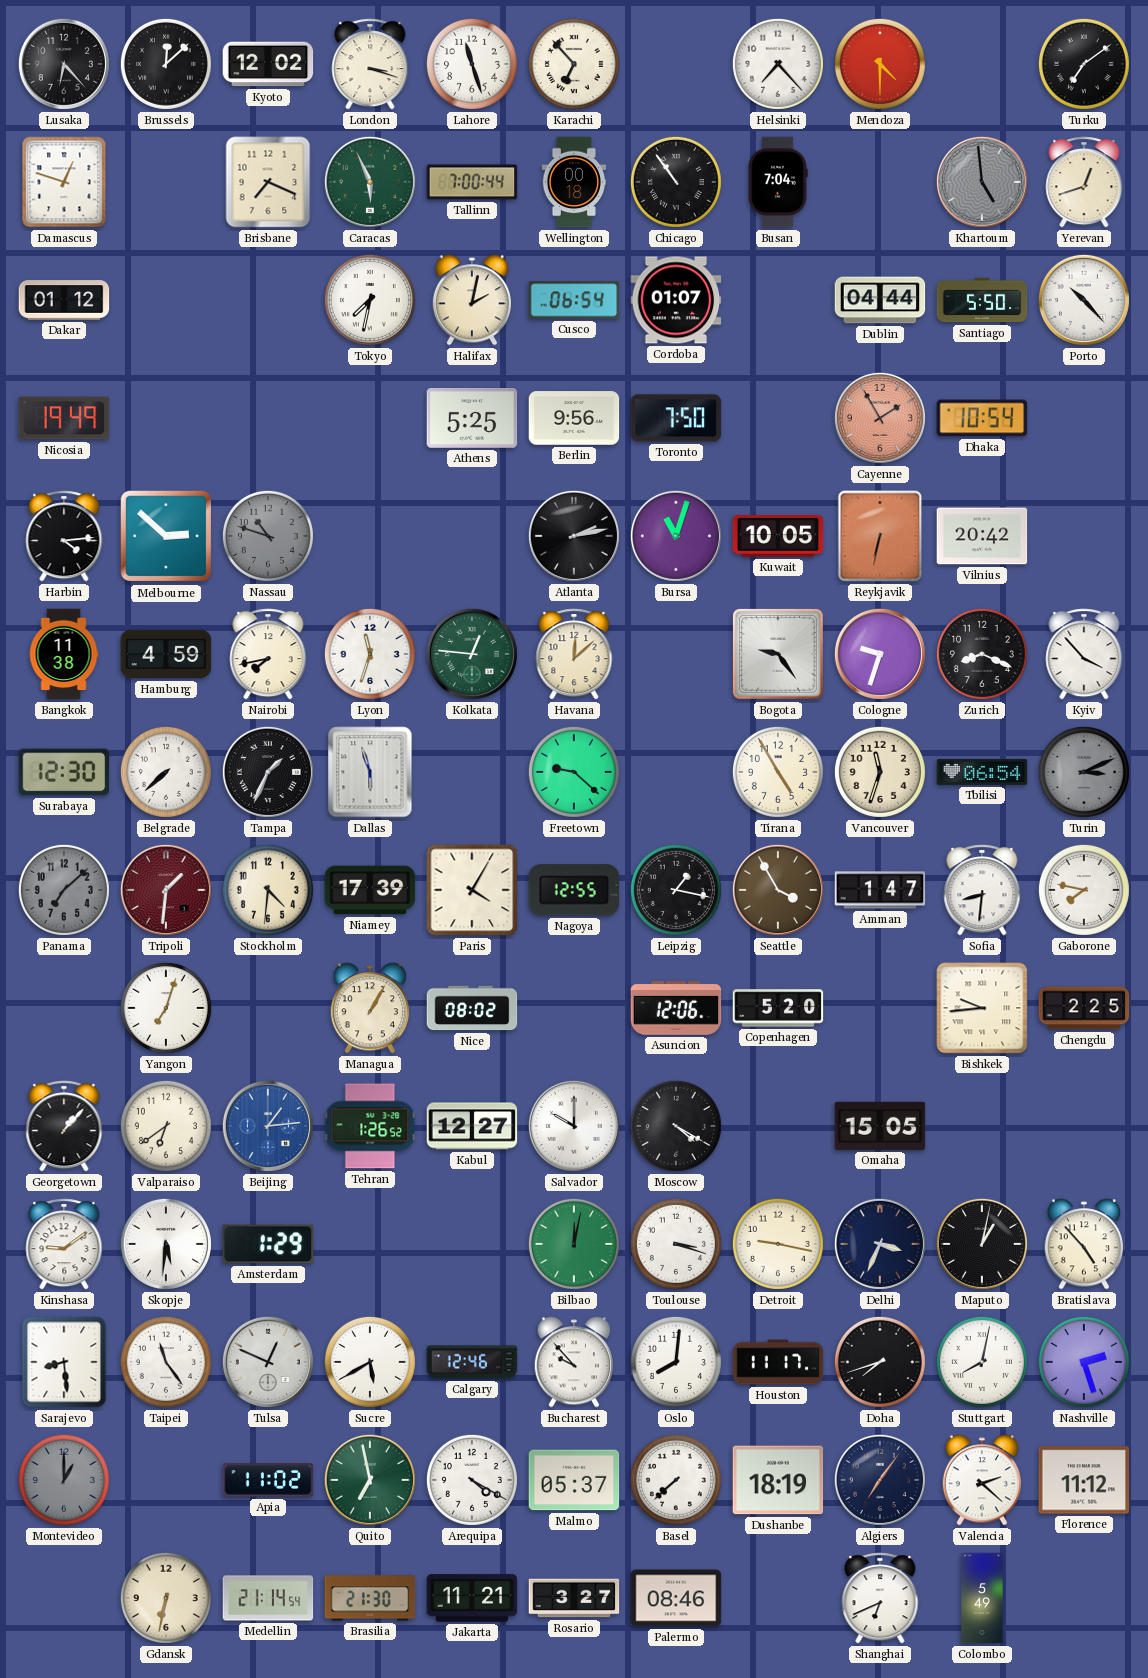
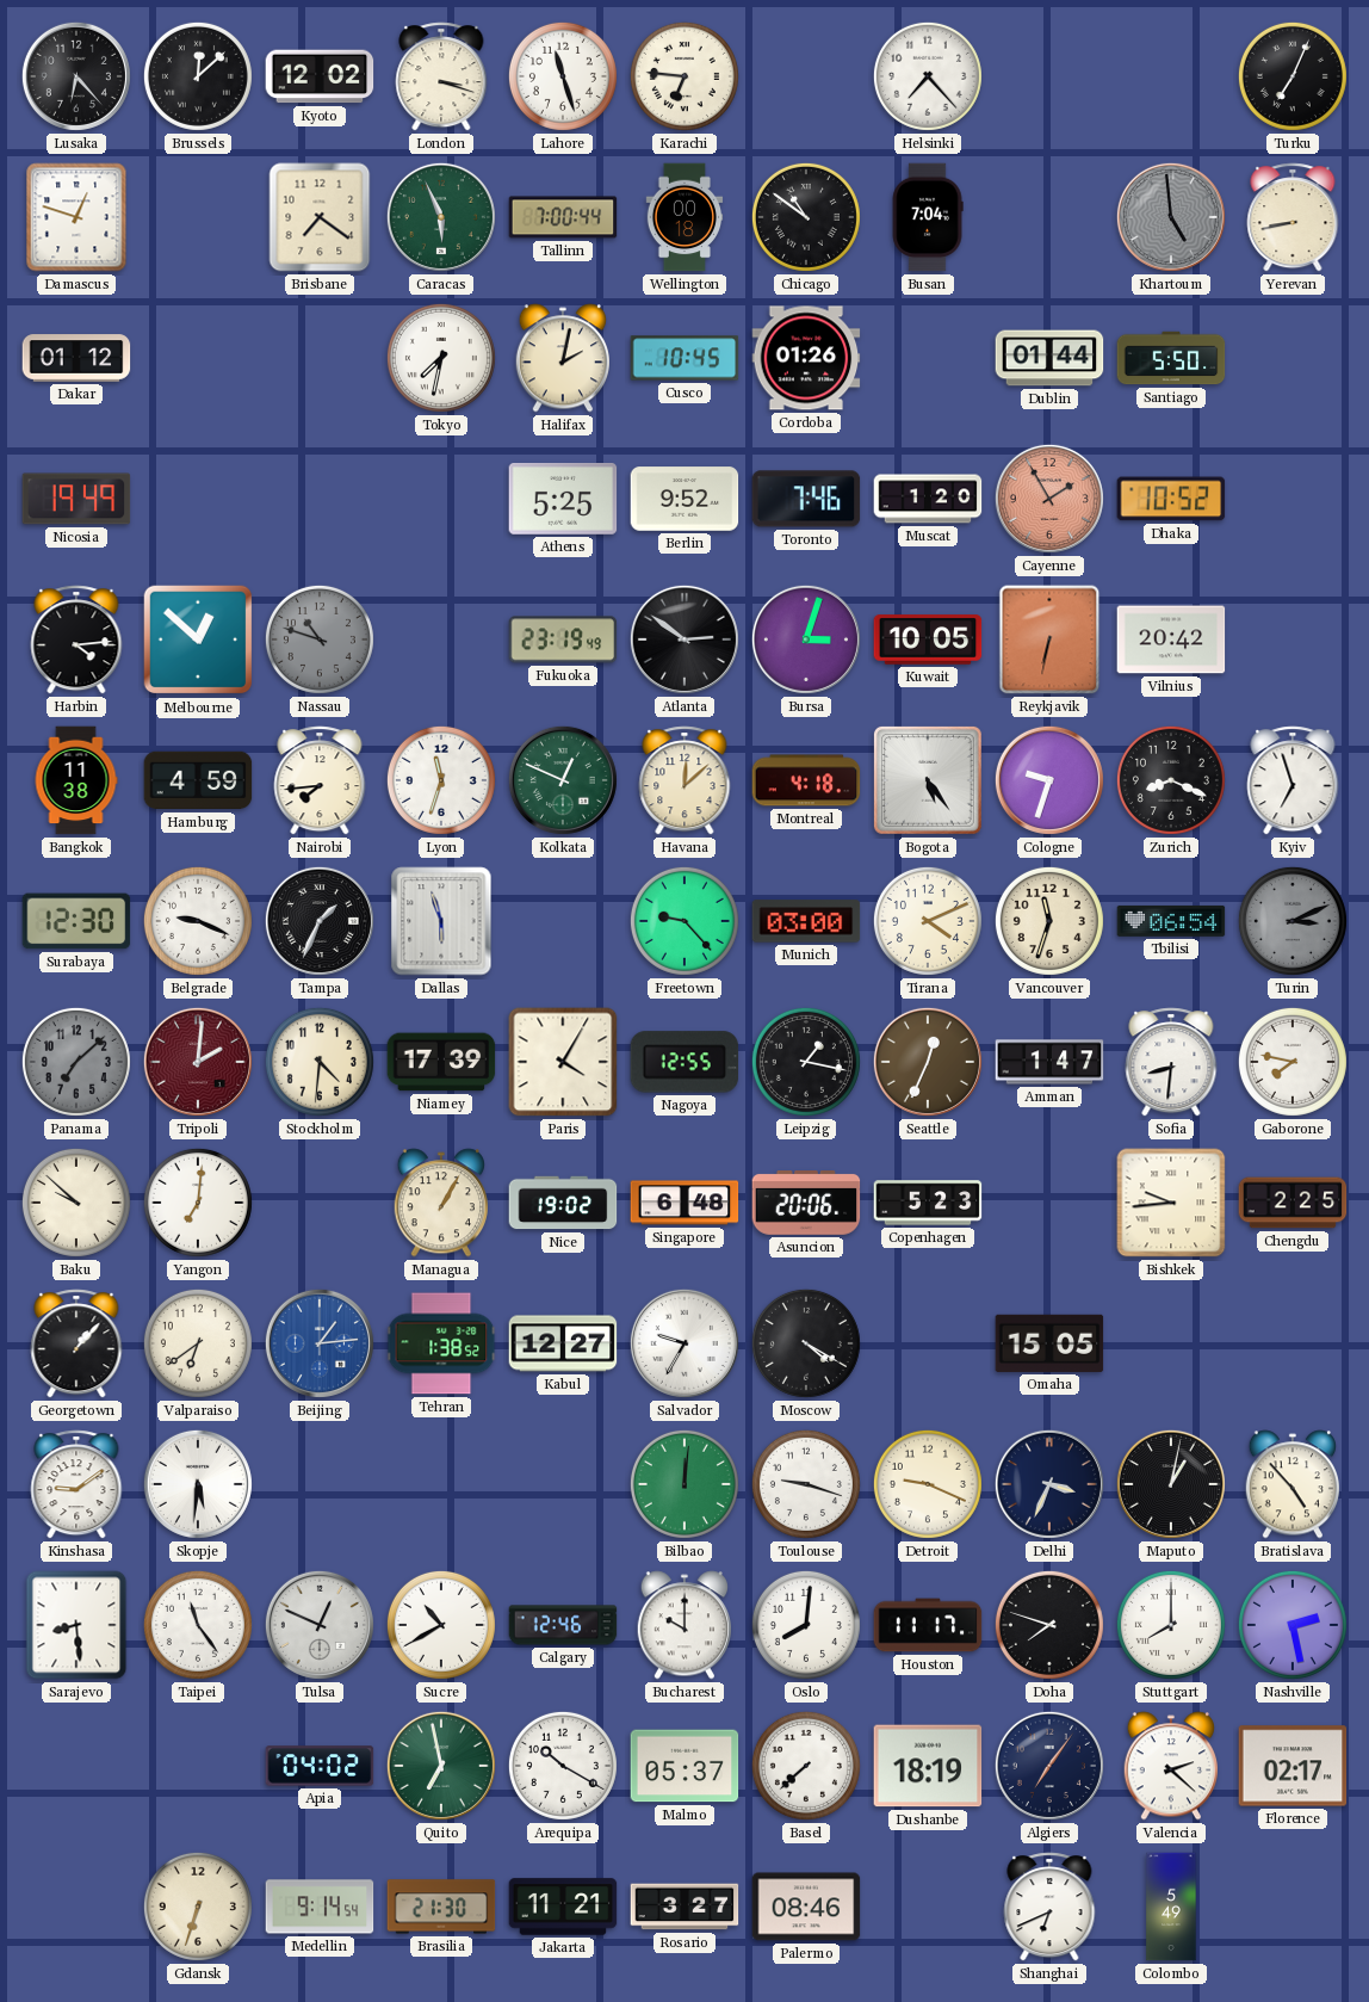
Karachi: 6:53 -> 6:46
Mendoza: 4:30 -> none
Turku: 7:09 -> 7:04
Brisbane: 7:19 -> 7:21
Chicago: 10:54 -> 10:51
Yerevan: 12:42 -> 8:43
Cusco: 06:54 -> 10:45
Cordoba: 01:07 -> 01:26
Dublin: 04:44 -> 01:44
Porto: 10:23 -> none
Berlin: 9:56 -> 9:52
Toronto: 7:50 -> 7:46
Muscat: none -> 1:20
Dhaka: 10:54 -> 10:52
Melbourne: 2:52 -> 12:52
Fukuoka: none -> 23:19
Atlanta: 2:13 -> 2:51
Bursa: 11:03 -> 3:03
Nairobi: 7:43 -> 7:44
Kolkata: 12:46 -> 12:49
Montreal: none -> 4:18
Bogota: 9:24 -> 5:24
Kyiv: 3:53 -> 6:57
Belgrade: 7:38 -> 9:19
Freetown: 9:22 -> 9:23
Munich: none -> 03:00
Tirana: 4:55 -> 4:11
Tripoli: 1:31 -> 2:01
Seattle: 3:55 -> 12:34
Baku: none -> 9:52
Yangon: 7:03 -> 7:01
Nice: 08:02 -> 19:02
Singapore: none -> 6:48
Asuncion: 12:06 -> 20:06
Copenhagen: 5:20 -> 5:23
Tehran: 1:26 -> 1:38
Salvador: 10:00 -> 9:35
Amsterdam: 1:29 -> none
Bilbao: 12:02 -> 12:01
Toulouse: 3:18 -> 9:18
Detroit: 9:17 -> 9:19
Sucre: 5:40 -> 10:40
Bucharest: 9:53 -> 10:00
Doha: 7:42 -> 7:48
Stuttgart: 8:02 -> 8:00
Nashville: 2:27 -> 2:28
Montevideo: 1:00 -> none
Apia: 11:02 -> 04:02
Arequipa: 4:20 -> 10:20
Florence: 11:12 -> 02:17
Gdansk: 6:32 -> 6:33
Medellin: 21:14 -> 9:14
